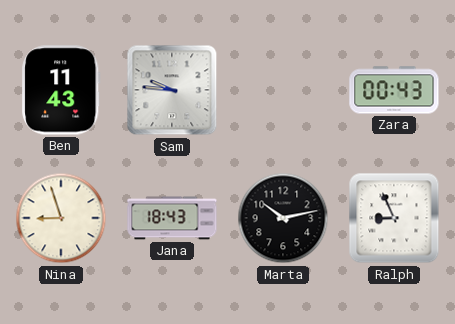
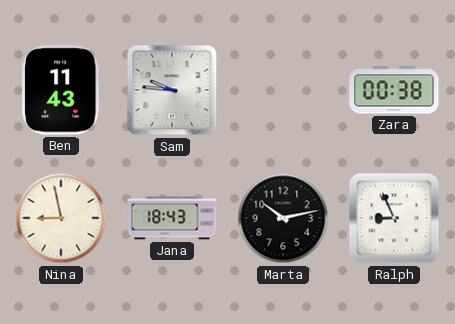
Zara: 00:43 -> 00:38
Nina: 8:57 -> 8:58
